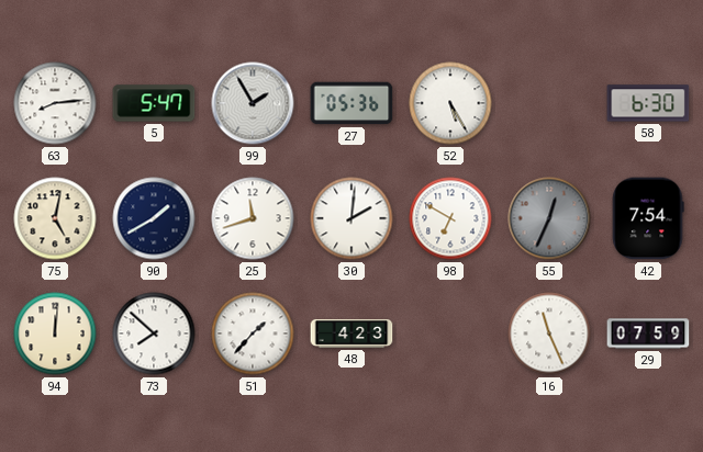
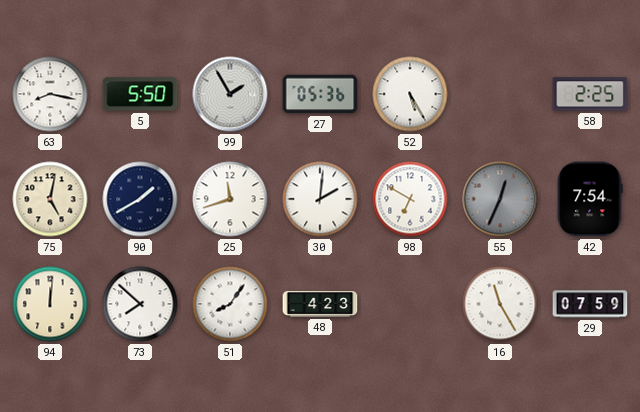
63: 8:14 -> 8:17
5: 5:47 -> 5:50
58: 6:30 -> 2:25
51: 1:37 -> 8:06
16: 11:26 -> 11:25
